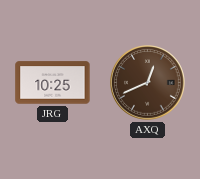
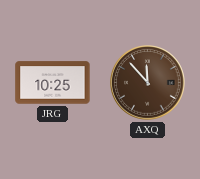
AXQ: 12:41 -> 11:53
